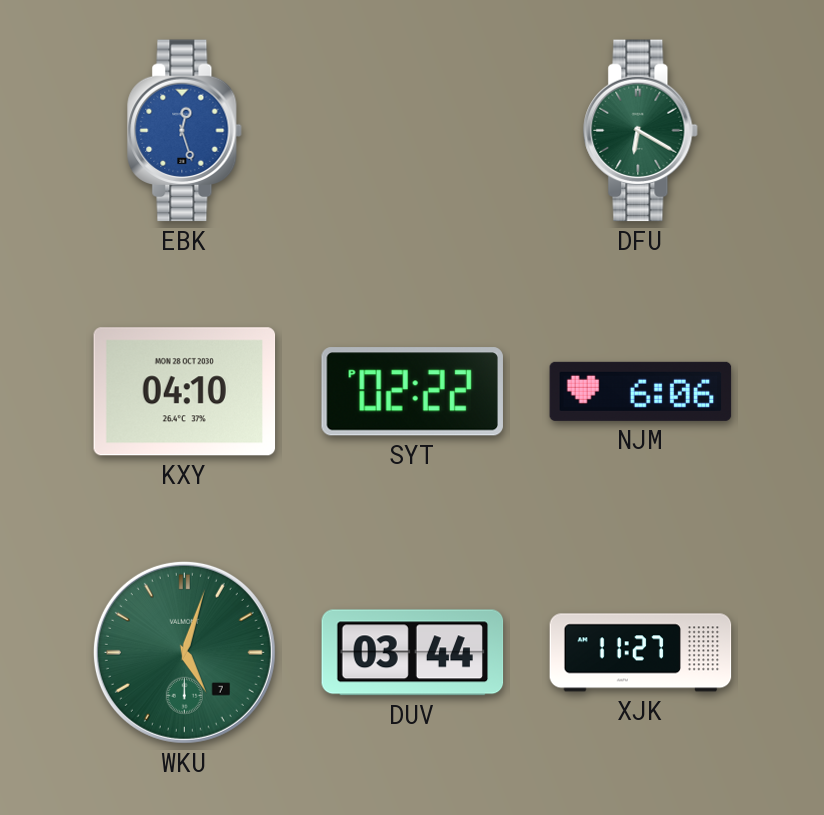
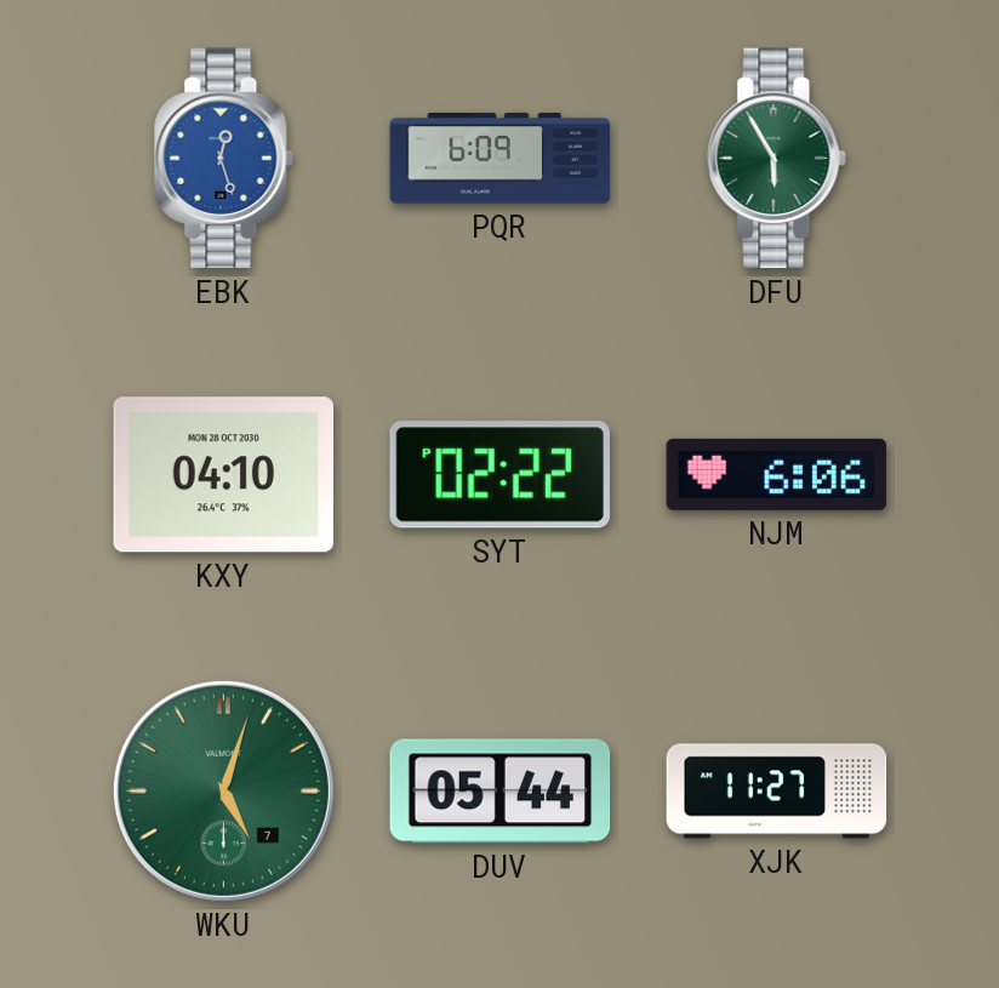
PQR: none -> 6:09
DFU: 6:20 -> 5:55
DUV: 03:44 -> 05:44
